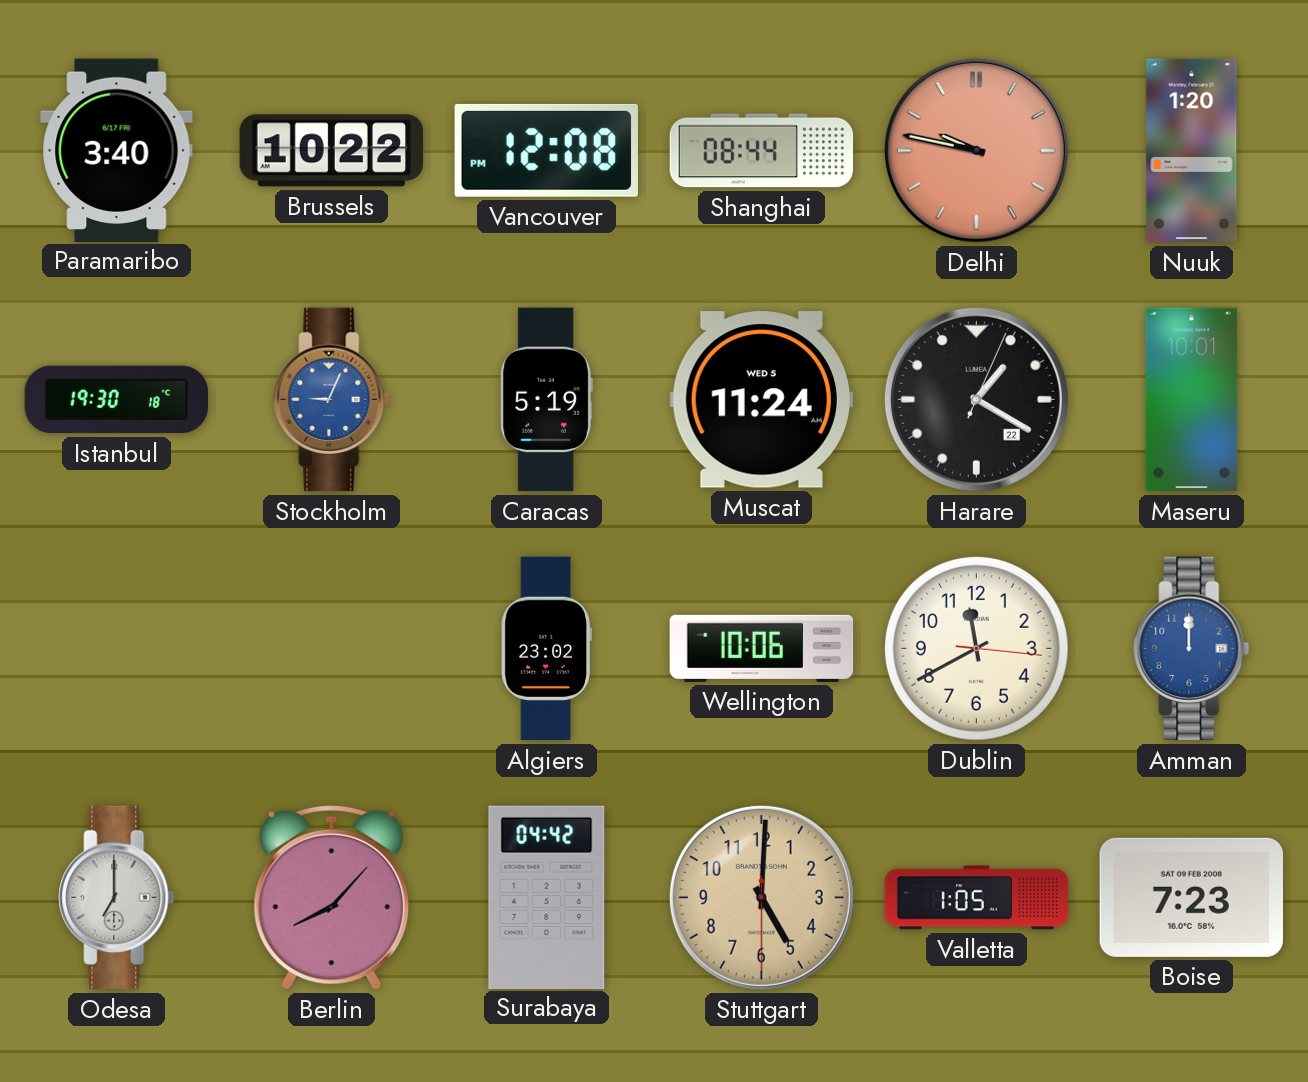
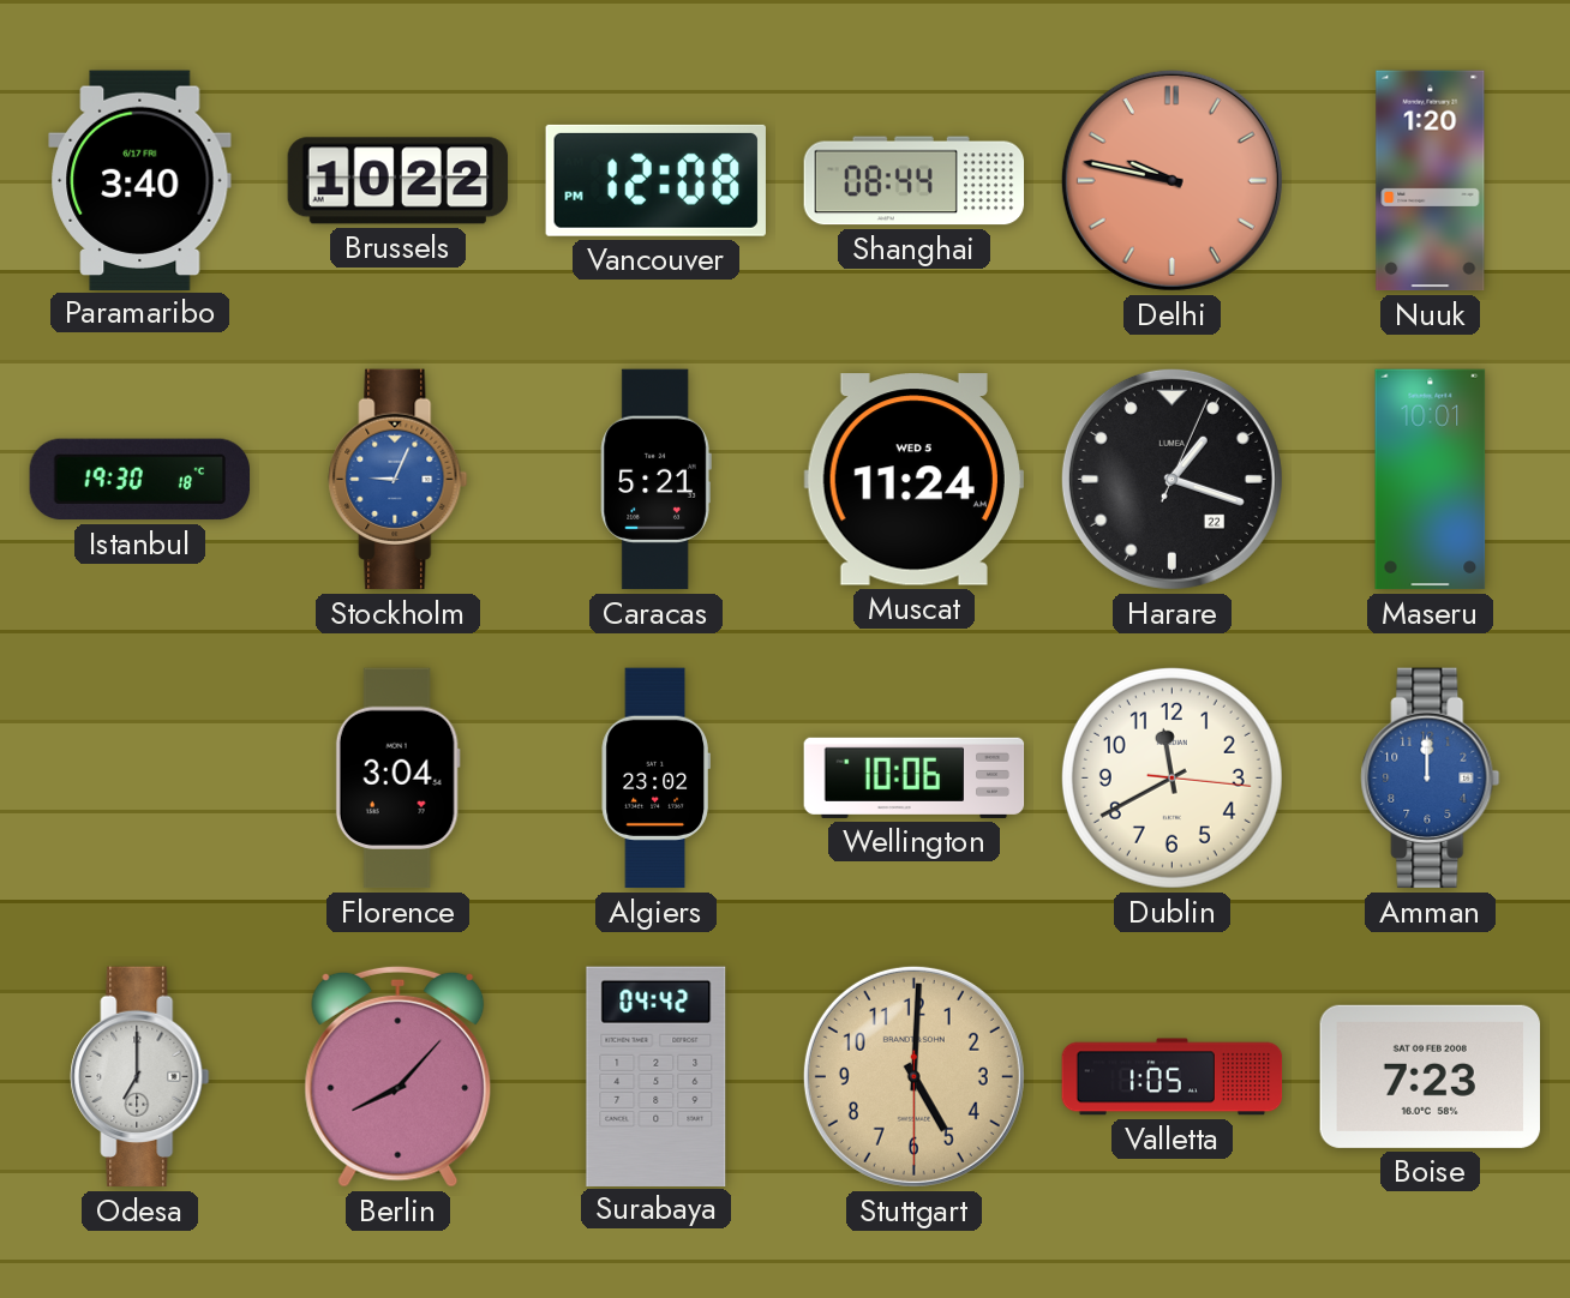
Caracas: 5:19 -> 5:21
Harare: 1:20 -> 1:18
Florence: none -> 3:04
